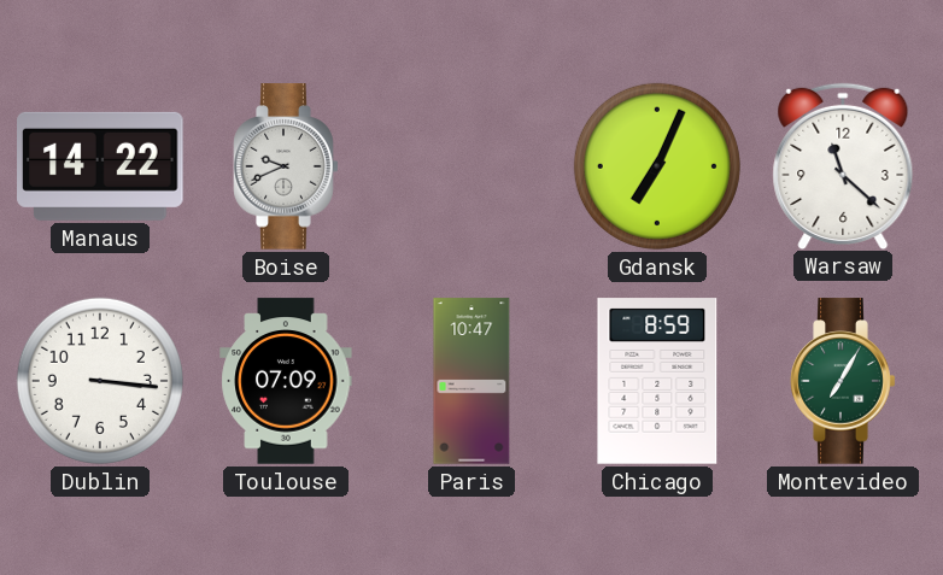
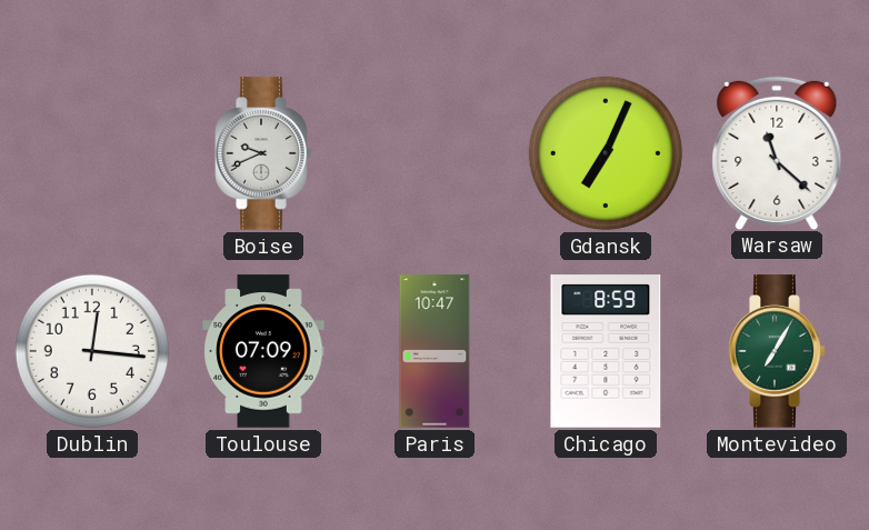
Manaus: 14:22 -> none
Dublin: 3:16 -> 12:16
